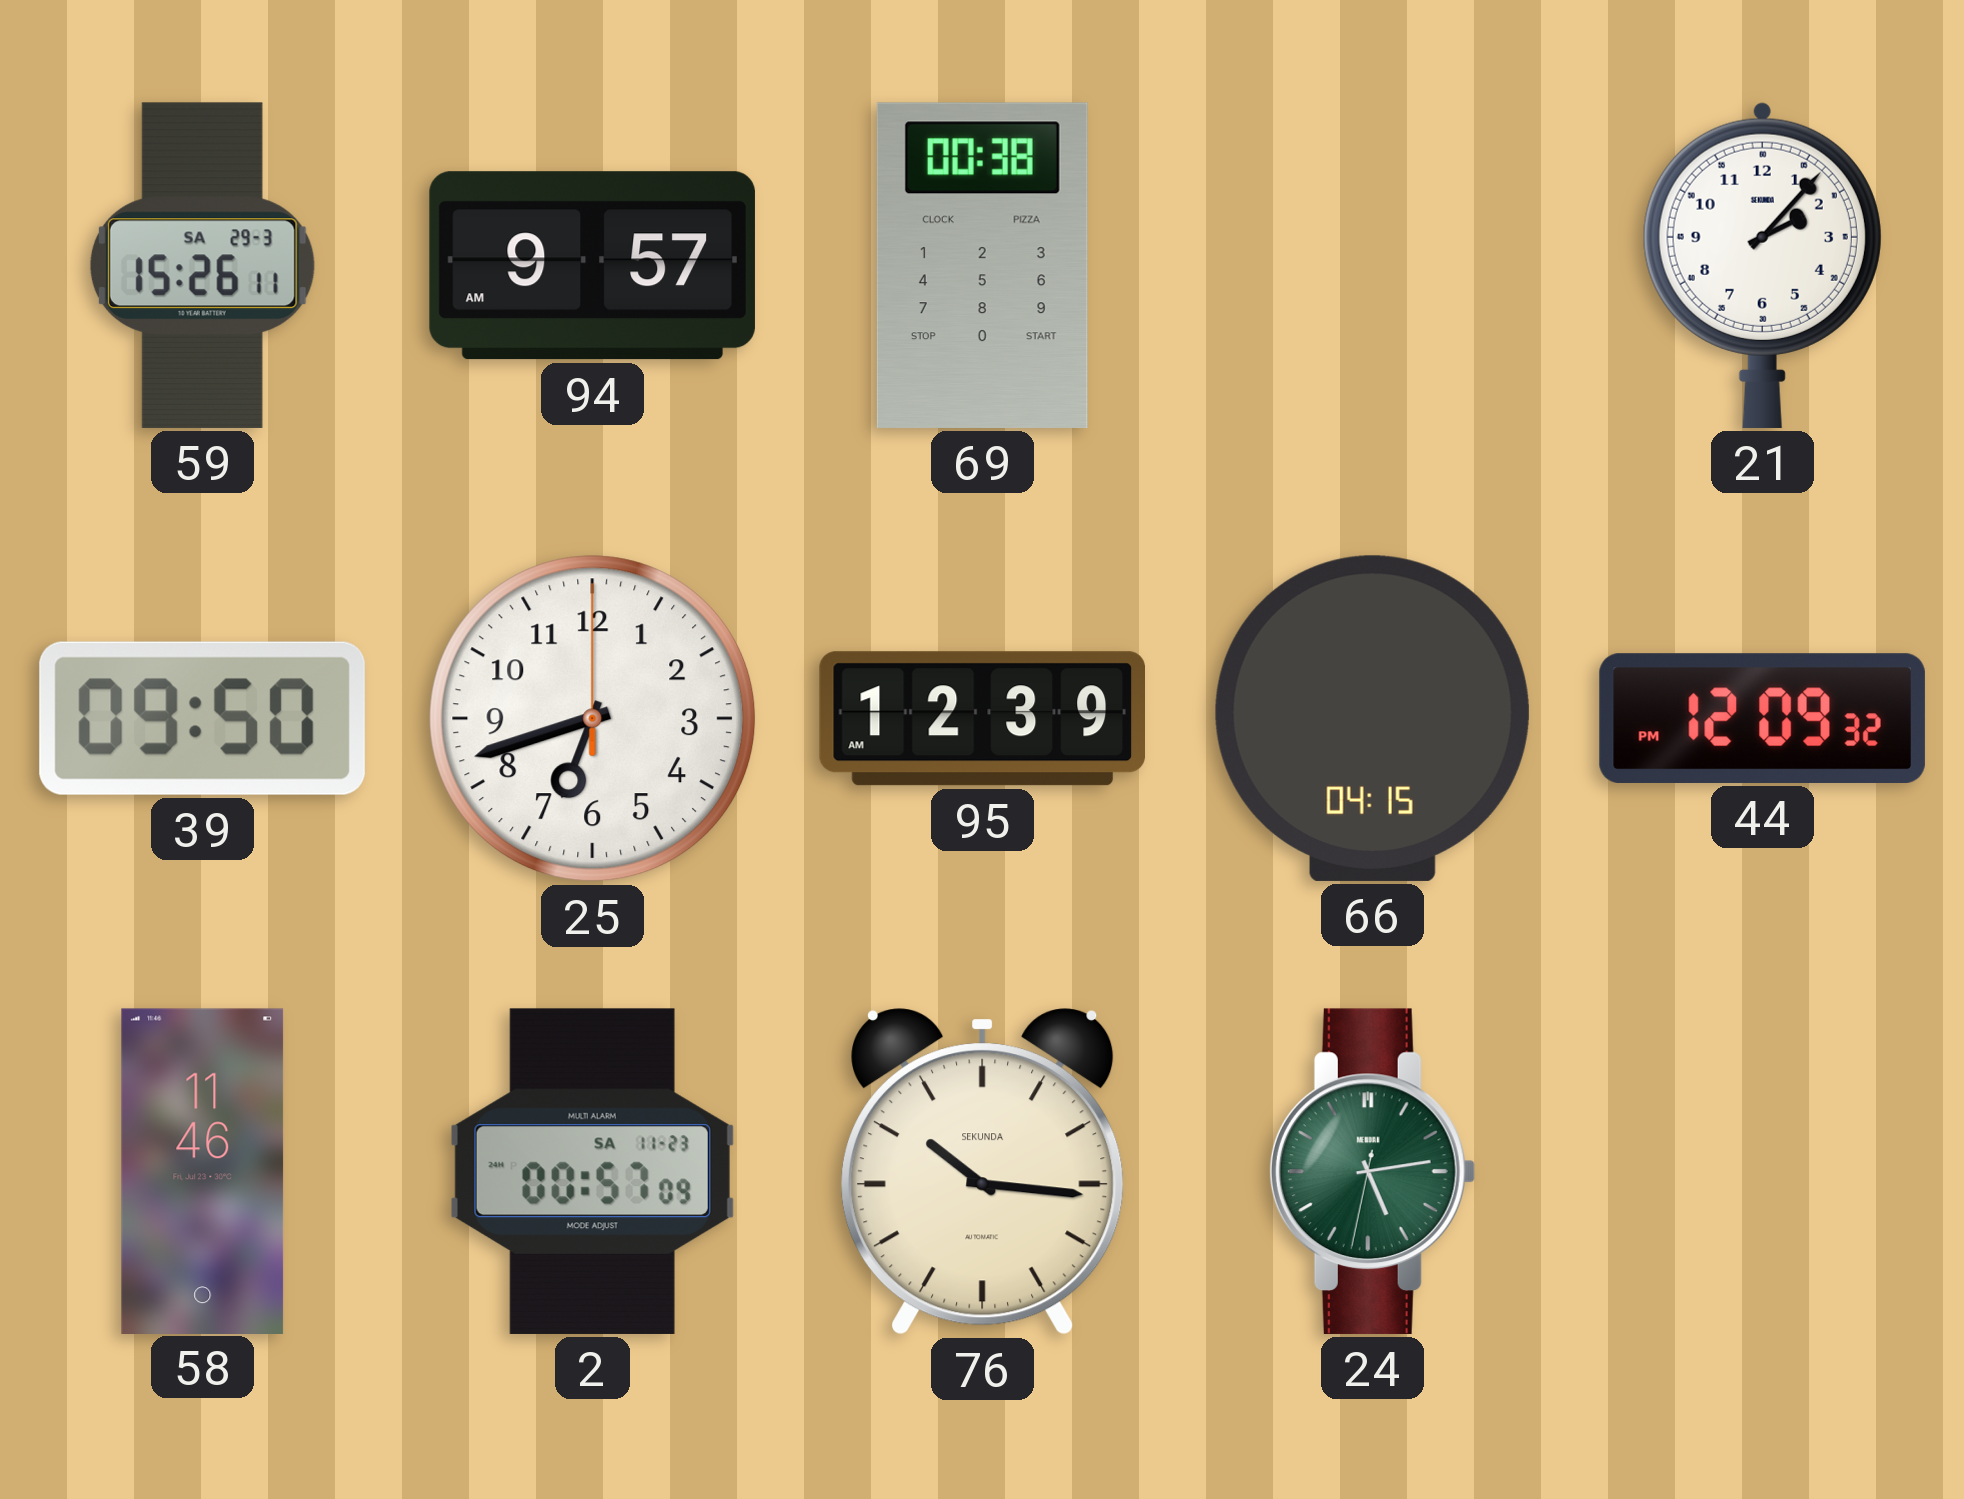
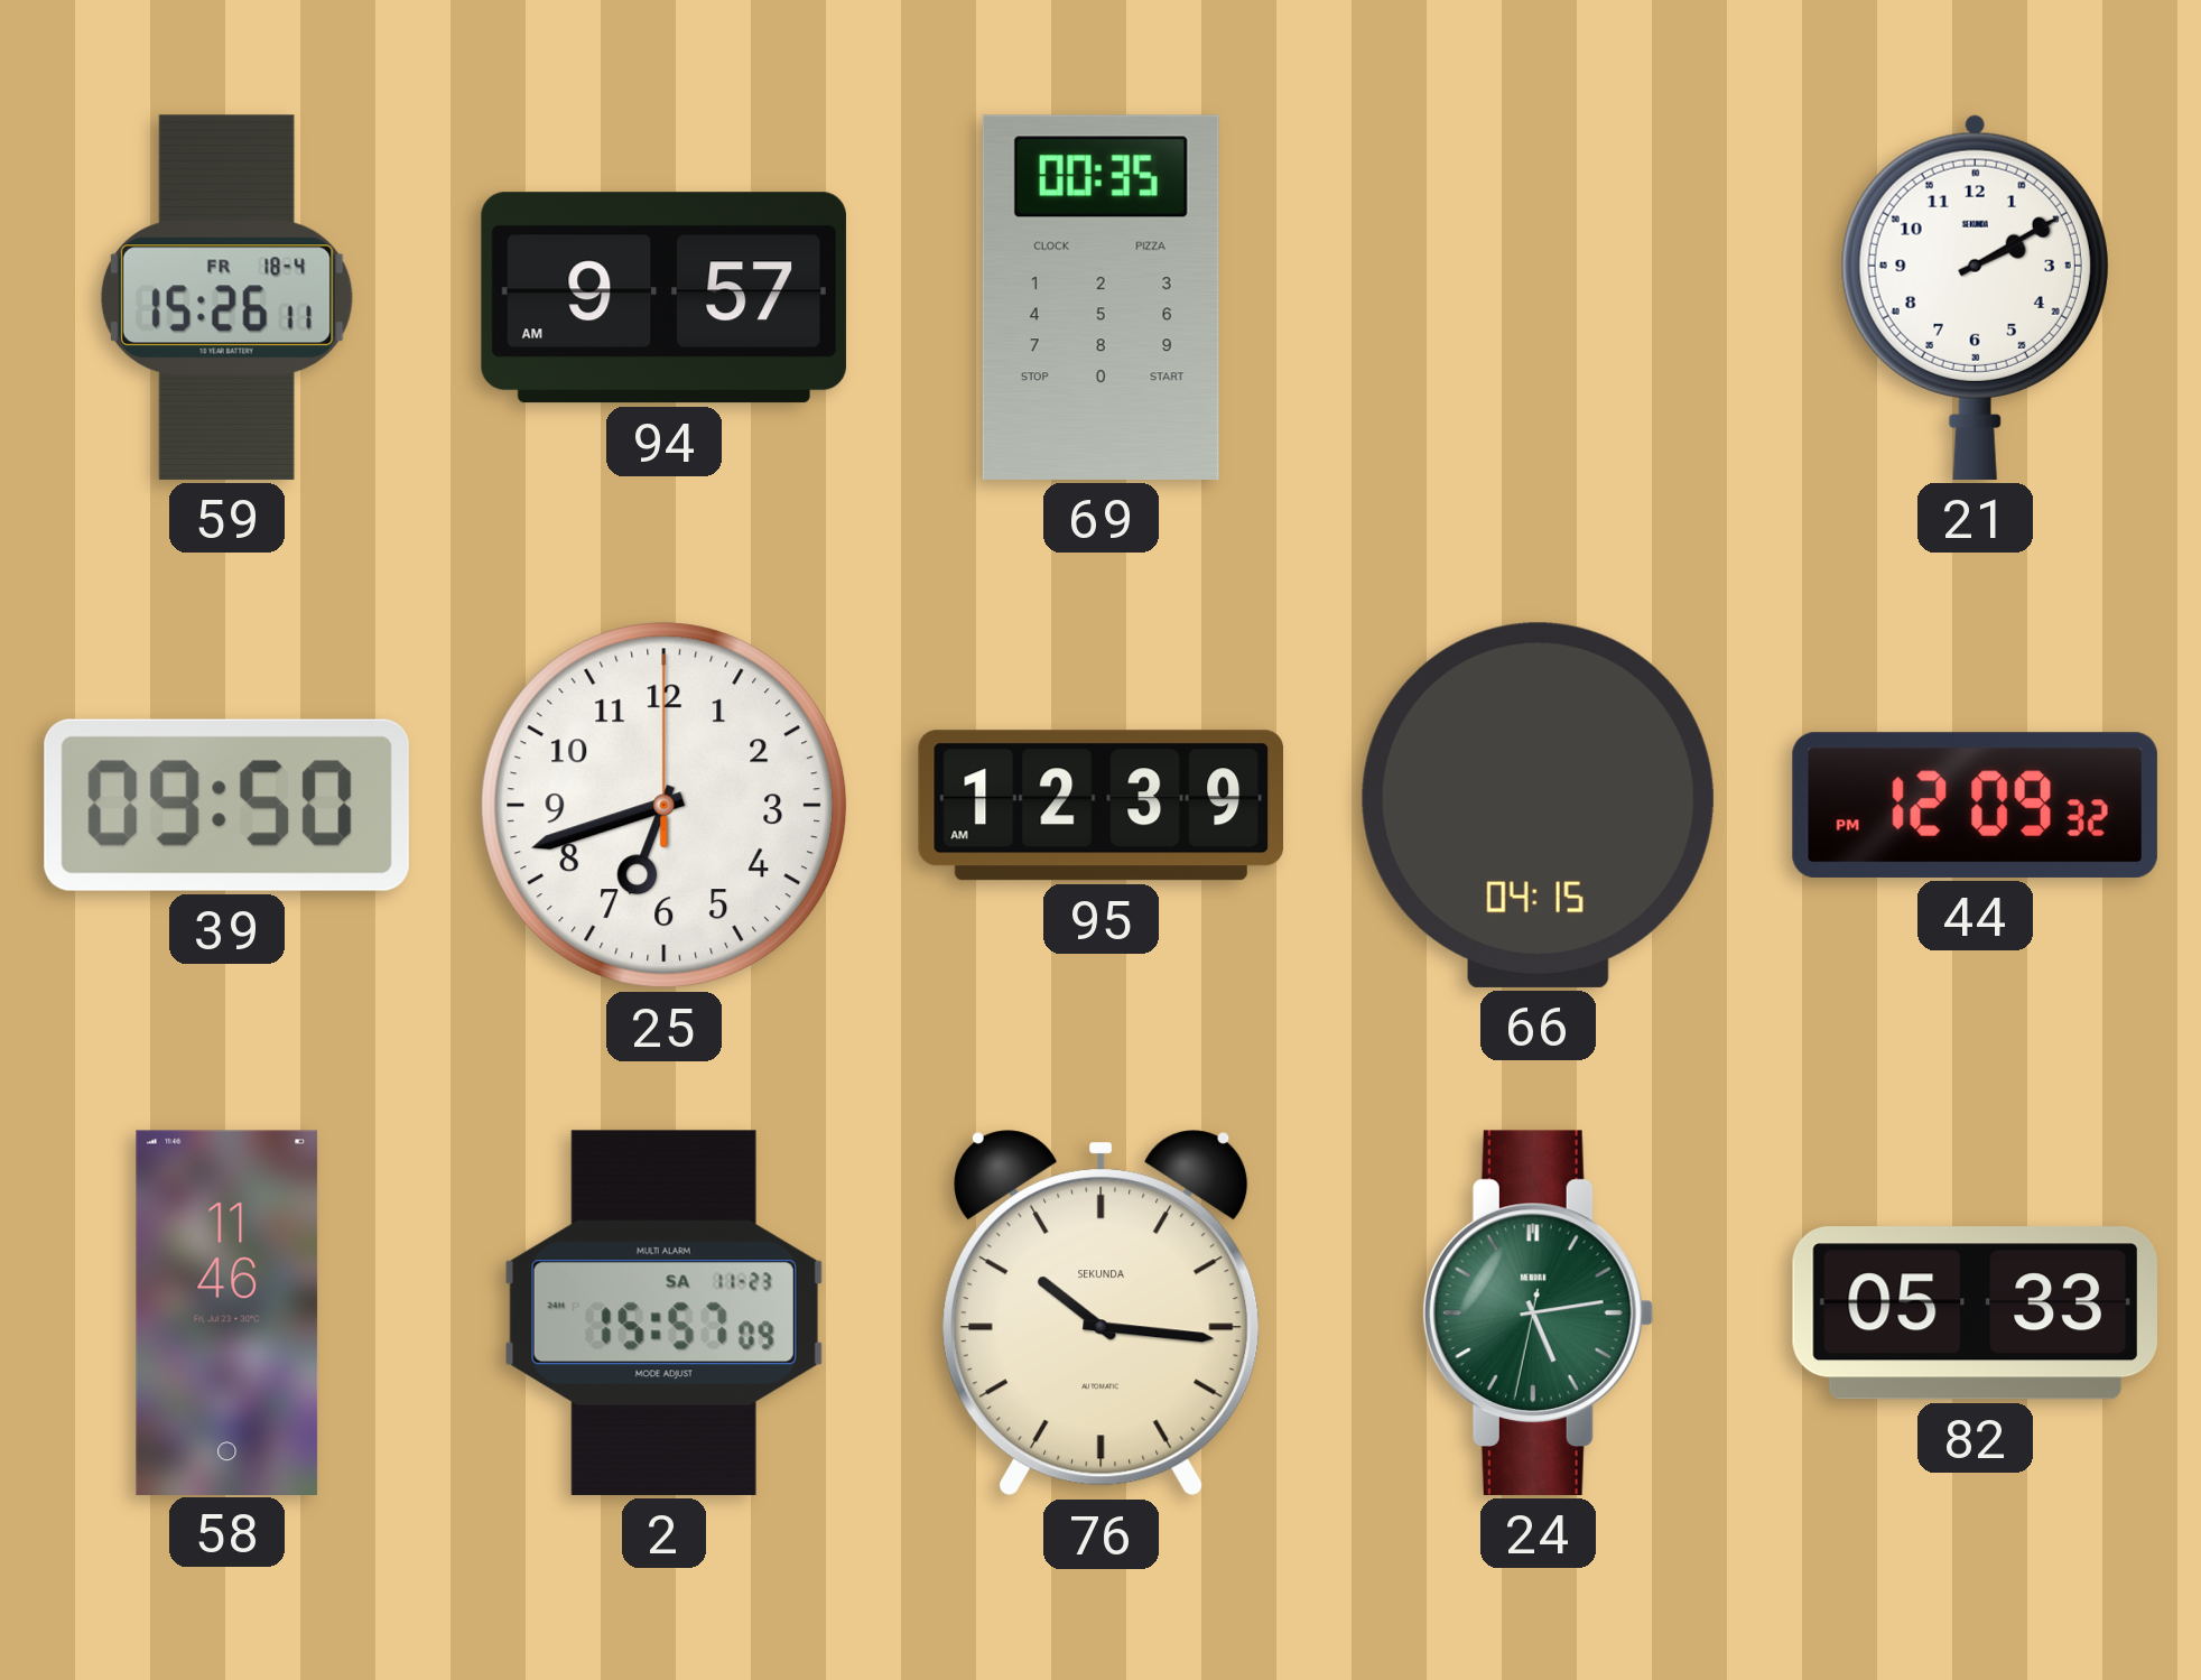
59 date: SA 29-3 -> FR 18-4
69: 00:38 -> 00:35
21: 2:07 -> 2:10
2: 00:57 -> 15:57
82: none -> 05:33
